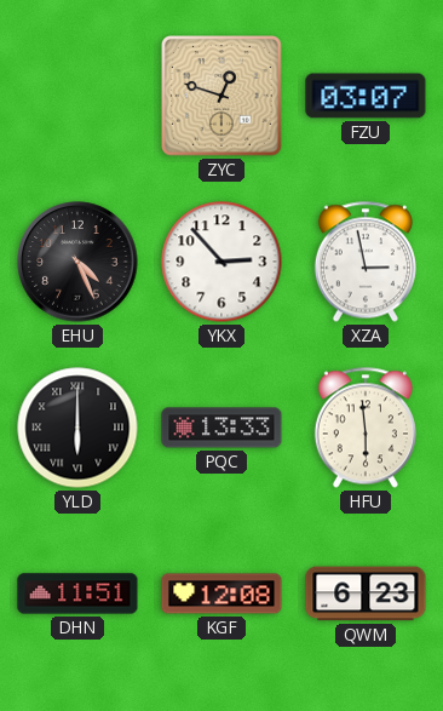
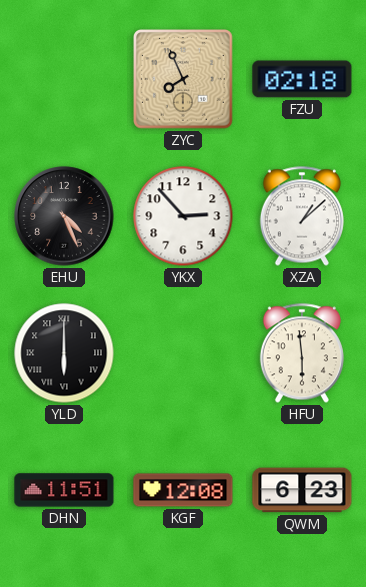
ZYC: 12:48 -> 7:56
FZU: 03:07 -> 02:18
XZA: 2:58 -> 1:08
PQC: 13:33 -> none
